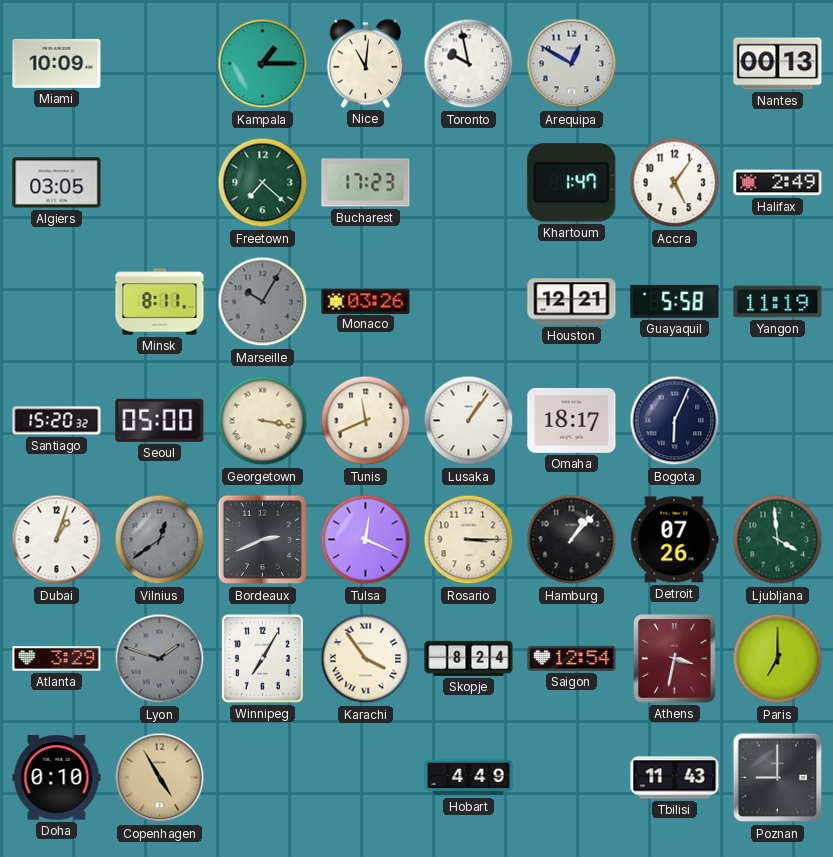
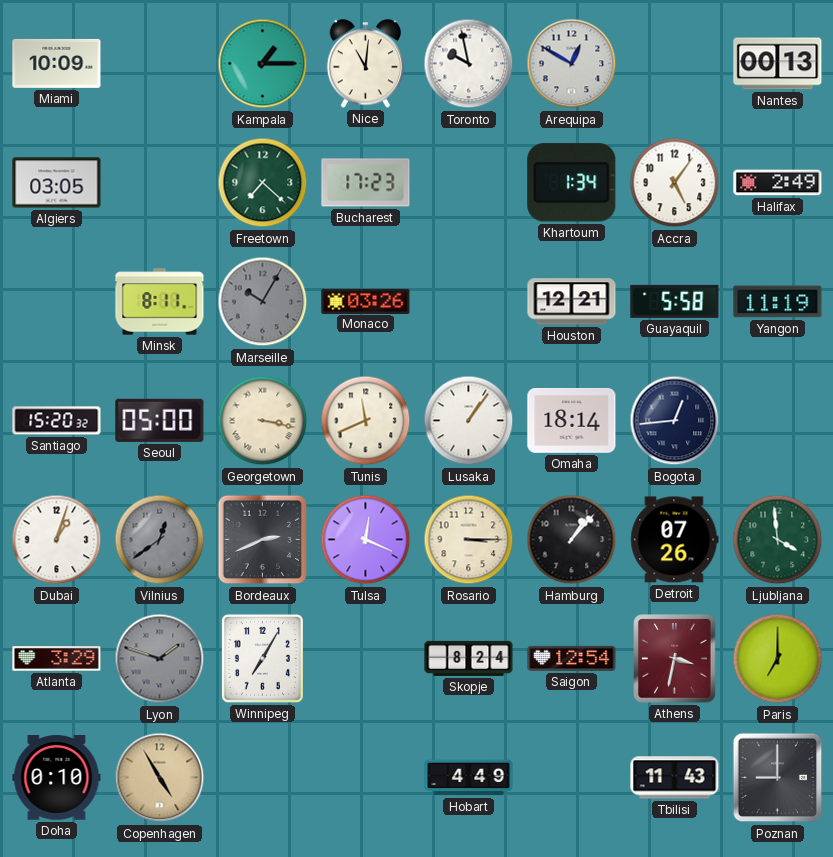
Khartoum: 1:47 -> 1:34
Omaha: 18:17 -> 18:14
Bogota: 6:04 -> 12:44
Karachi: 3:54 -> none
